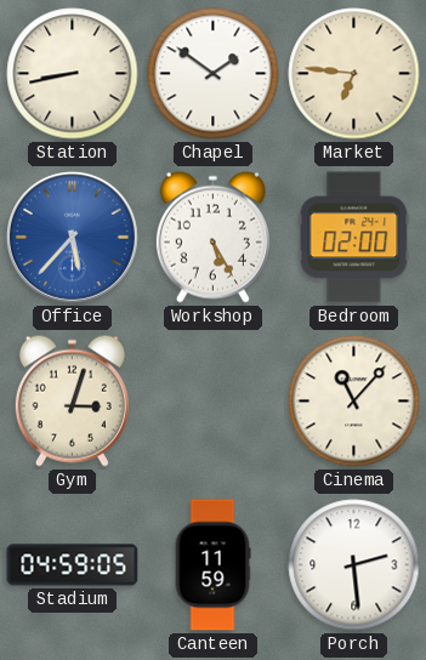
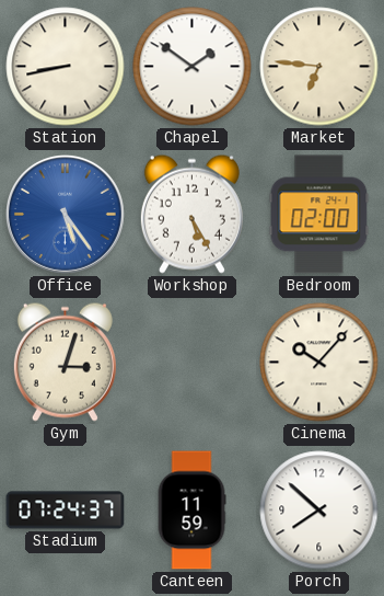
Office: 5:37 -> 5:24
Cinema: 11:07 -> 10:07
Stadium: 04:59 -> 07:24
Porch: 2:29 -> 7:52
